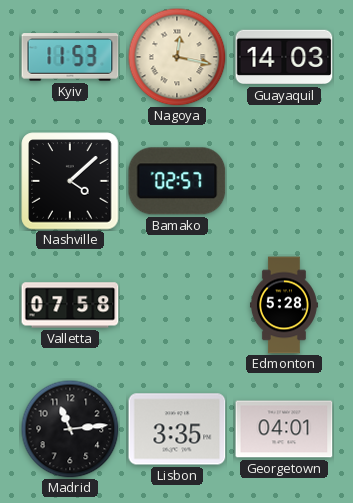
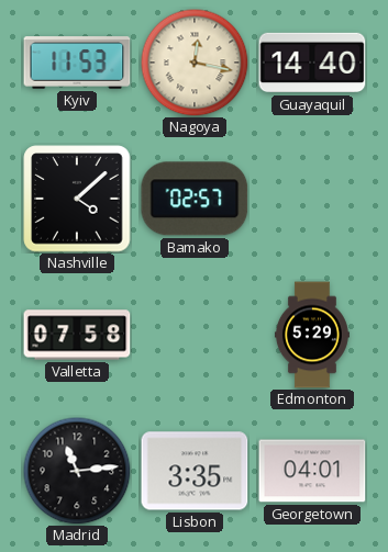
Guayaquil: 14:03 -> 14:40
Edmonton: 5:28 -> 5:29
